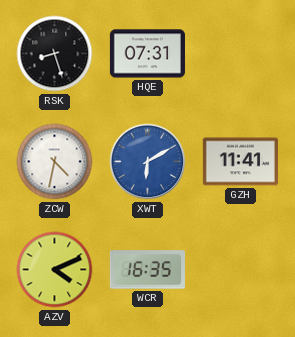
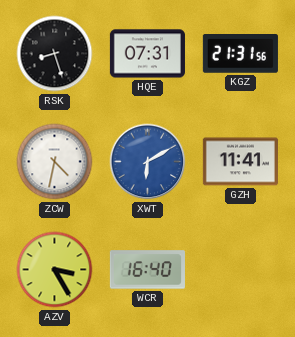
KGZ: none -> 21:31
AZV: 4:11 -> 3:25
WCR: 16:35 -> 16:40
